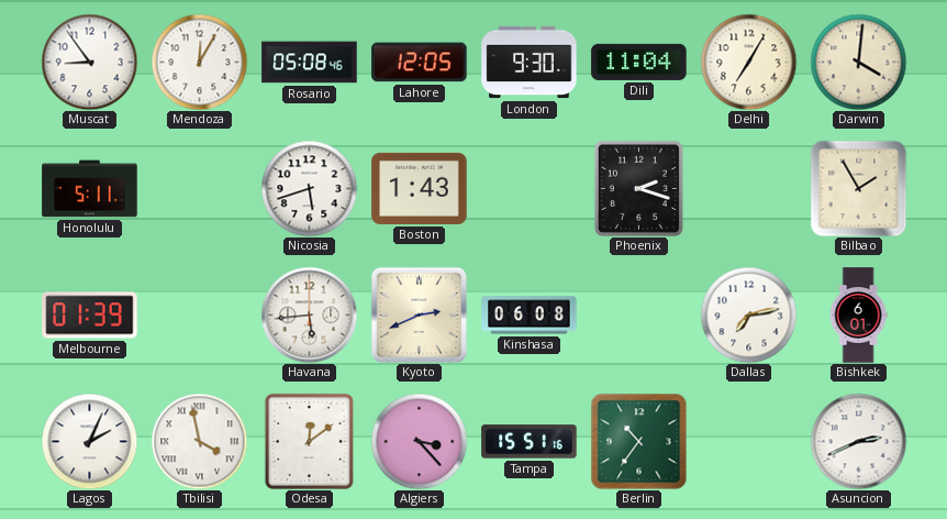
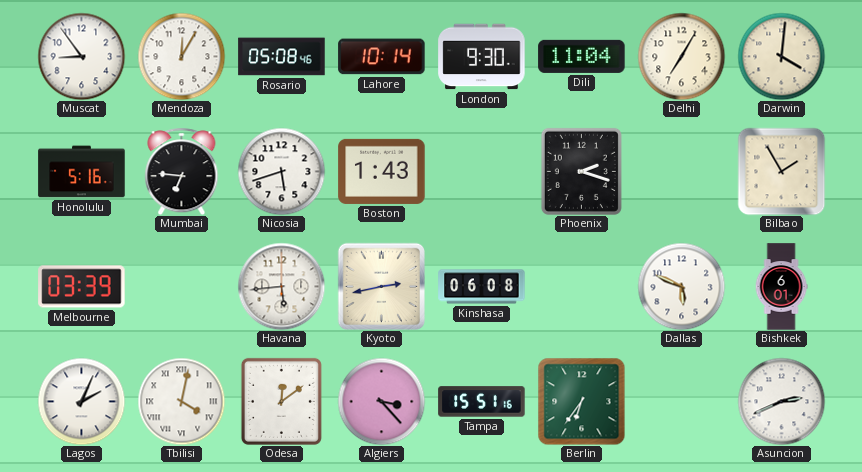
Lahore: 12:05 -> 10:14
Honolulu: 5:11 -> 5:16
Mumbai: none -> 6:46
Melbourne: 01:39 -> 03:39
Kyoto: 2:41 -> 2:43
Dallas: 7:13 -> 5:49
Tbilisi: 3:58 -> 4:02
Berlin: 10:36 -> 6:36
